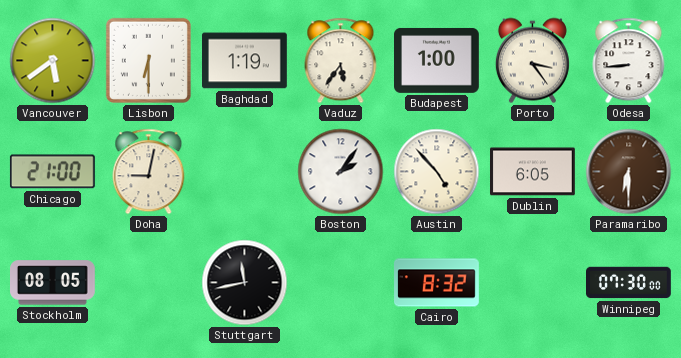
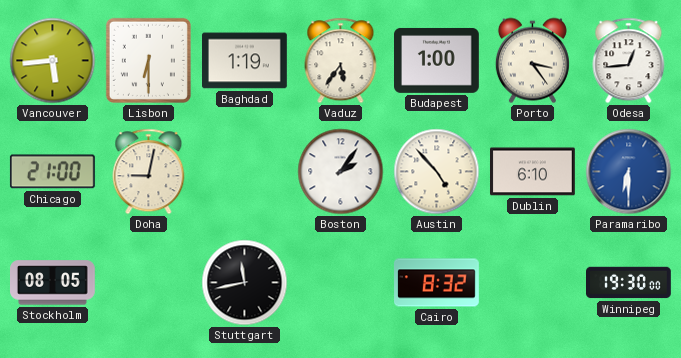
Vancouver: 5:39 -> 5:44
Odesa: 8:44 -> 12:44
Dublin: 6:05 -> 6:10
Paramaribo dial: brown -> blue
Winnipeg: 07:30 -> 19:30
